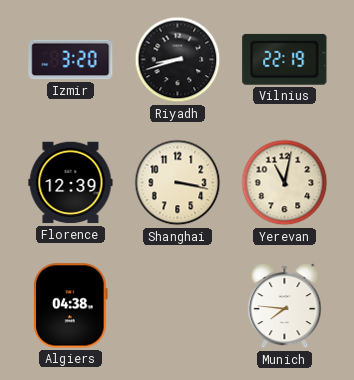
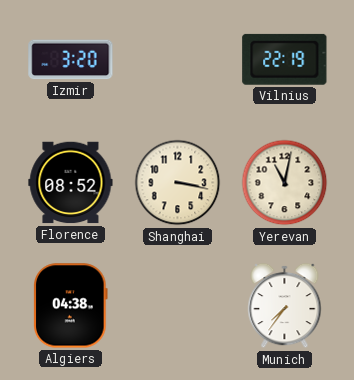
Riyadh: 8:42 -> none
Florence: 12:39 -> 08:52
Munich: 7:46 -> 7:36
